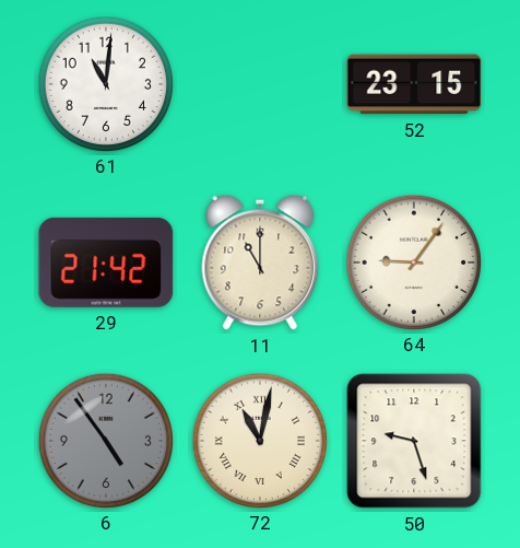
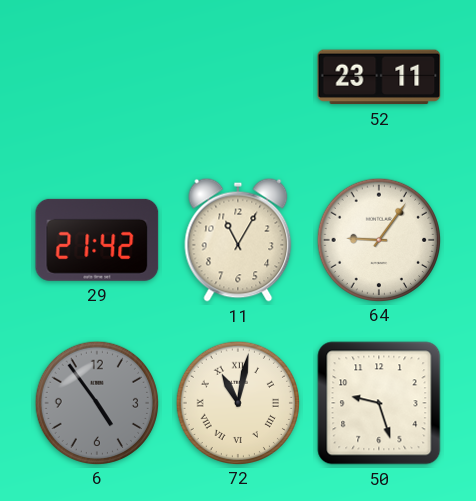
61: 11:01 -> none
52: 23:15 -> 23:11
11: 11:00 -> 11:05
